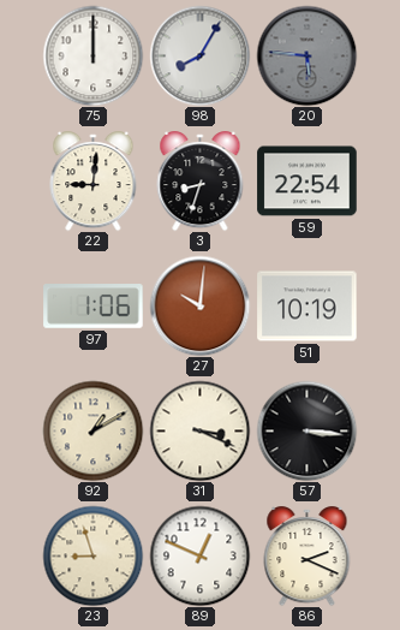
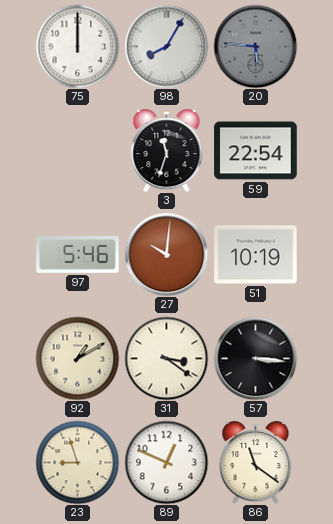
22: 9:01 -> none
3: 8:33 -> 11:33
97: 1:06 -> 5:46
31: 3:19 -> 3:21
86: 2:19 -> 11:21
